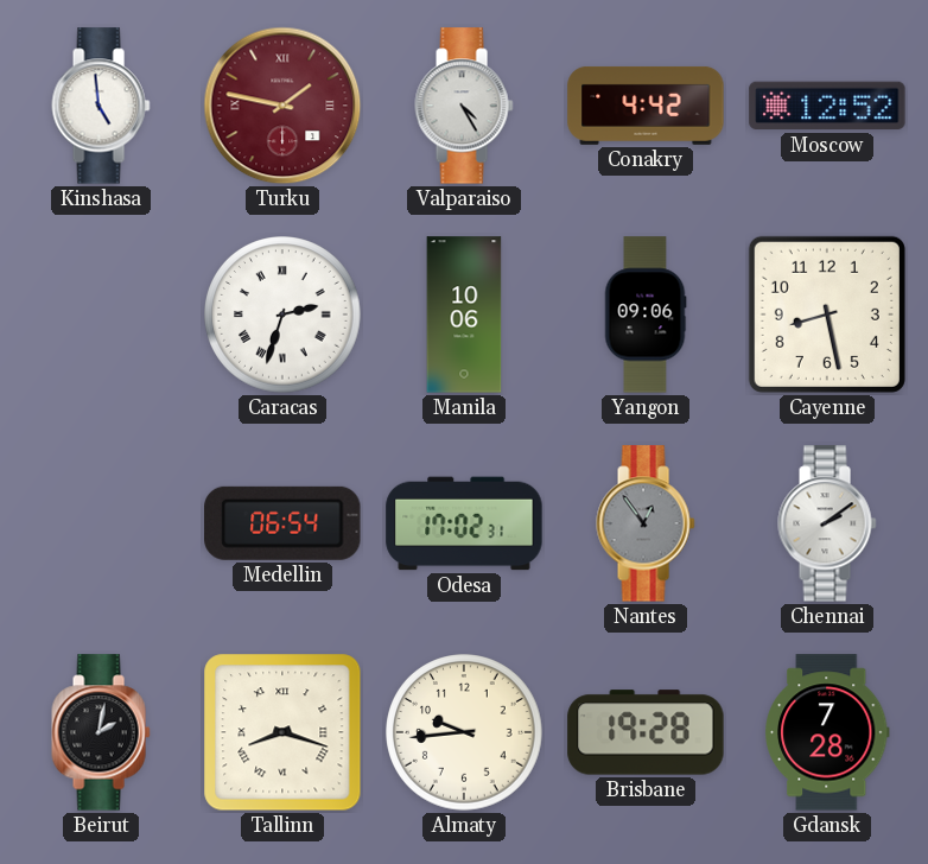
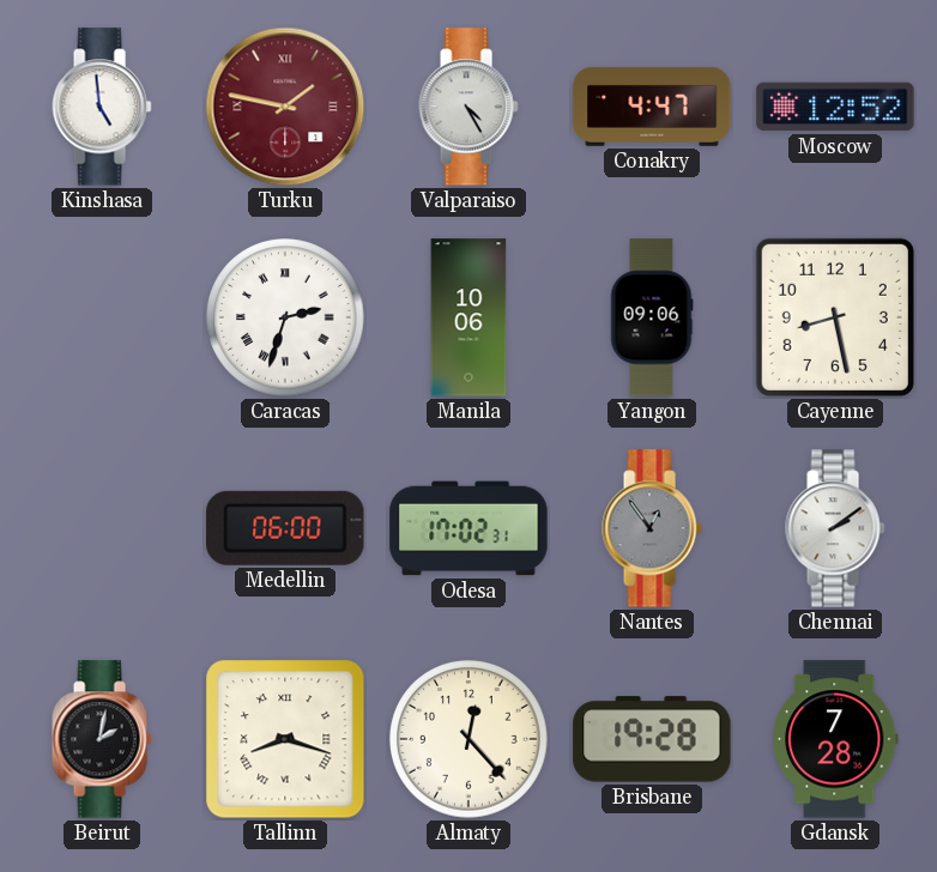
Conakry: 4:42 -> 4:47
Medellin: 06:54 -> 06:00
Almaty: 9:44 -> 12:23
